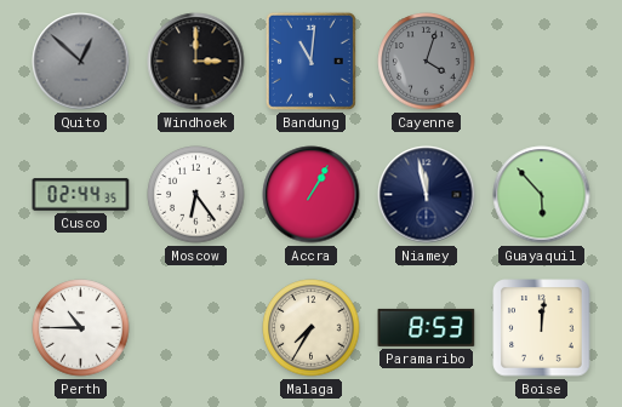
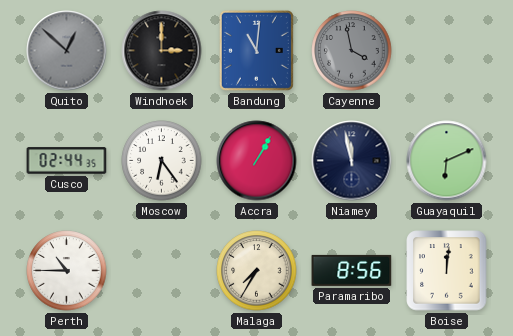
Cayenne: 4:03 -> 3:58
Guayaquil: 5:53 -> 6:11
Paramaribo: 8:53 -> 8:56
